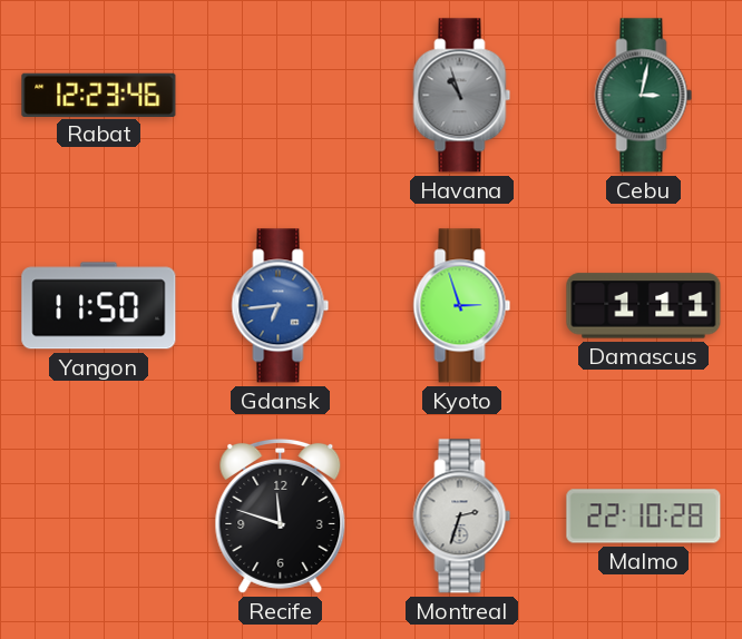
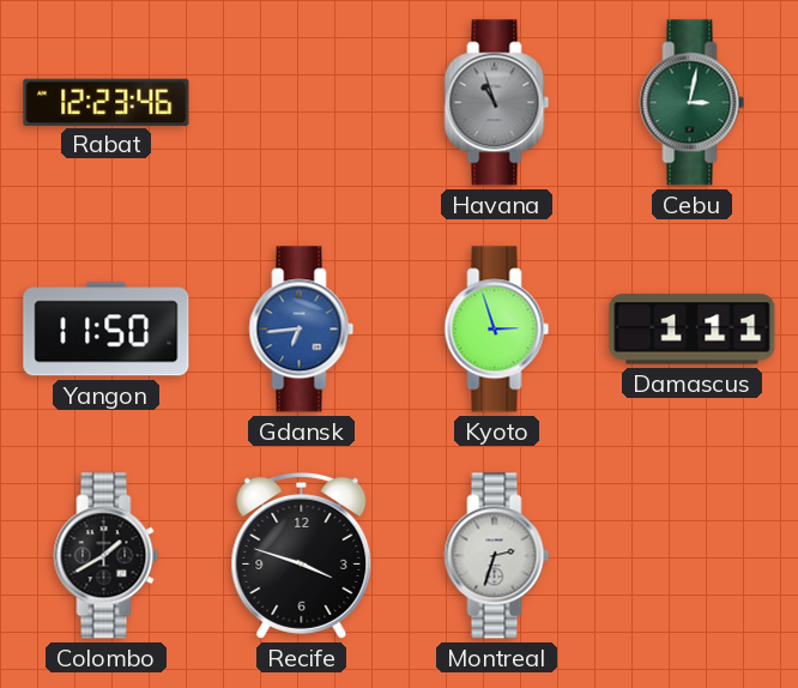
Colombo: none -> 1:40
Recife: 11:48 -> 3:48
Malmo: 22:10 -> none
